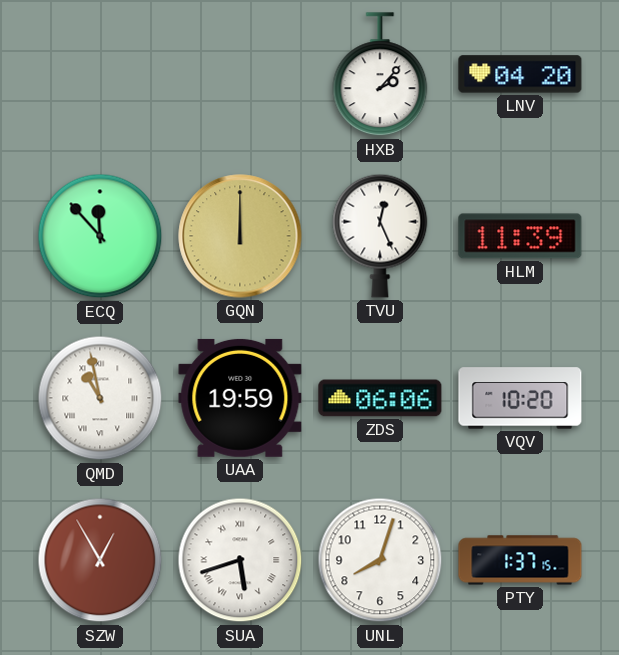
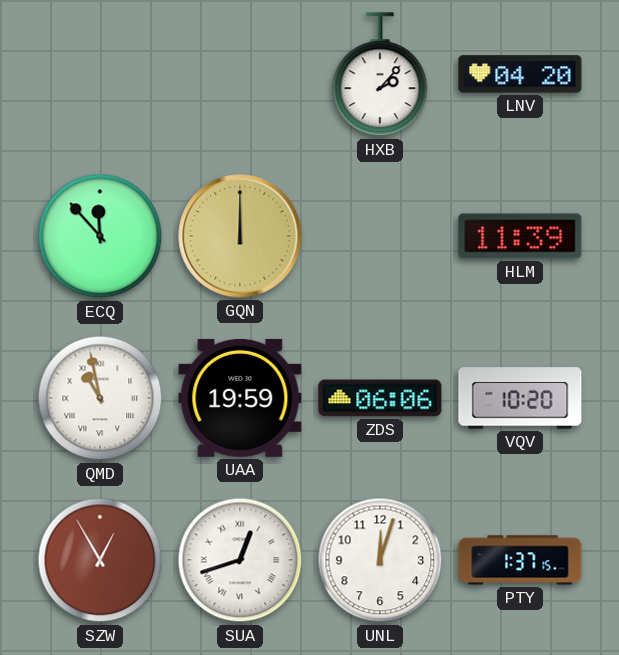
TVU: 12:26 -> none
SUA: 5:42 -> 12:42
UNL: 8:03 -> 12:03
